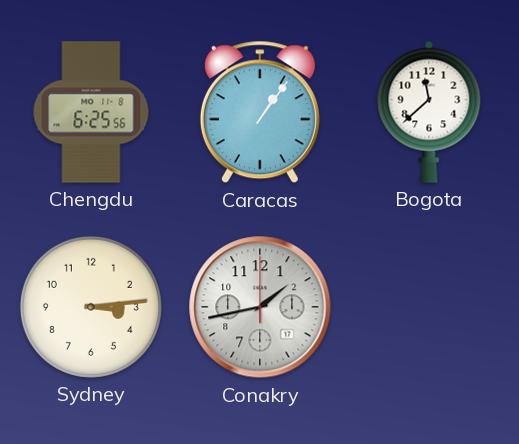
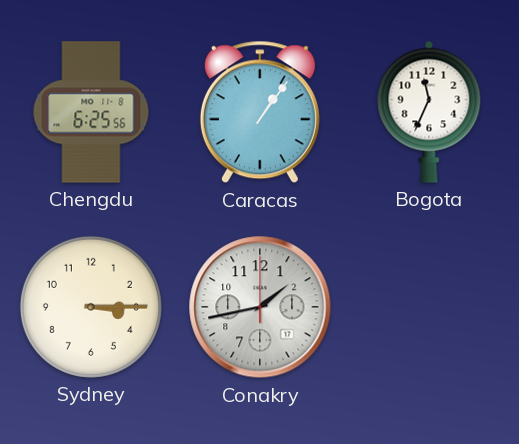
Bogota: 11:38 -> 11:34
Sydney: 3:14 -> 3:15
